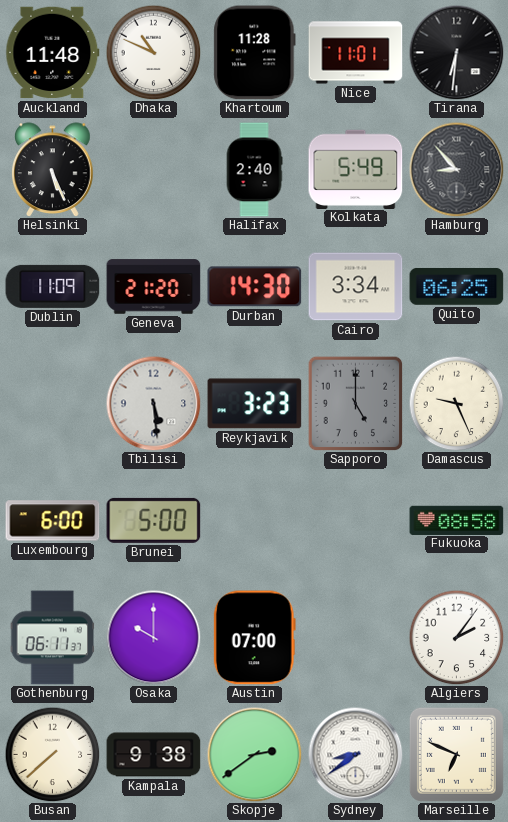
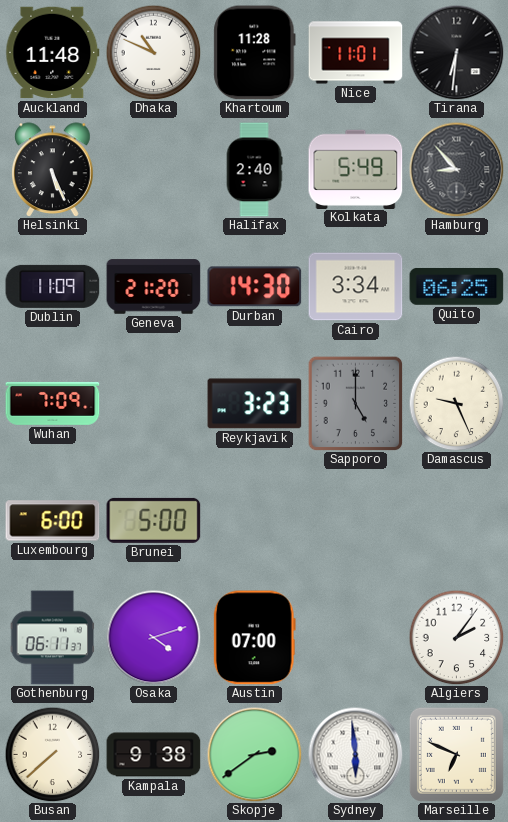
Wuhan: none -> 7:09
Tbilisi: 5:29 -> none
Fukuoka: 08:58 -> none
Osaka: 10:00 -> 4:12
Sydney: 8:39 -> 5:59
